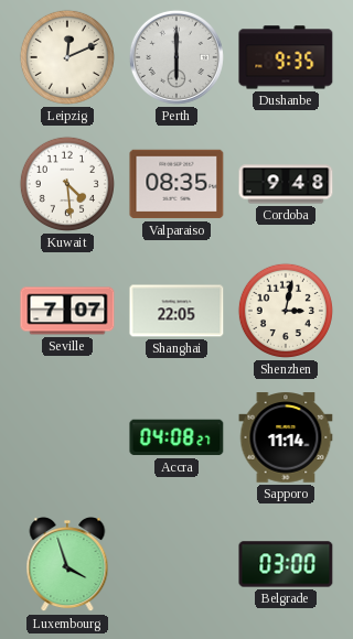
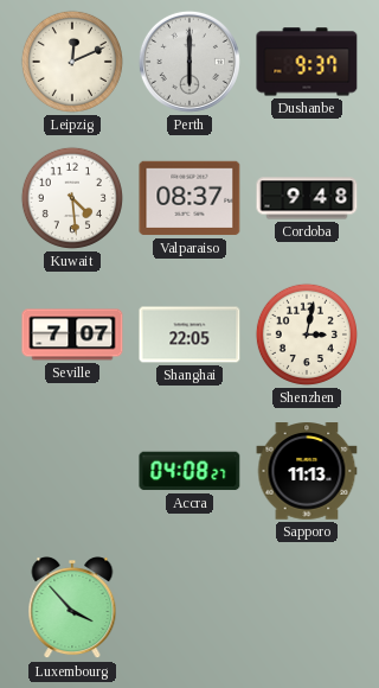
Dushanbe: 9:35 -> 9:37
Valparaiso: 08:35 -> 08:37
Sapporo: 11:14 -> 11:13
Luxembourg: 3:57 -> 3:53
Belgrade: 03:00 -> none
